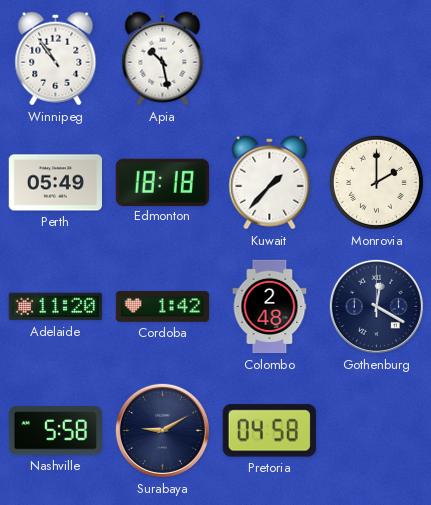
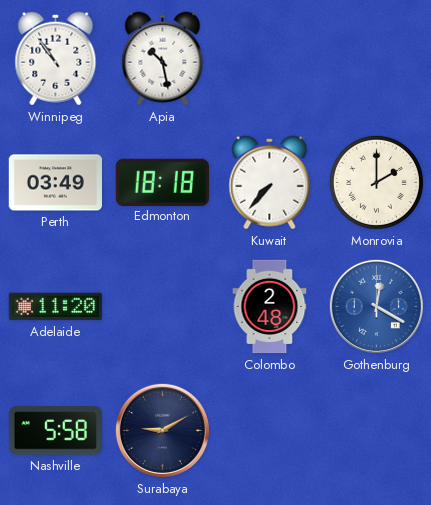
Perth: 05:49 -> 03:49
Kuwait: 1:37 -> 7:37
Cordoba: 1:42 -> none
Gothenburg dial: navy -> blue
Pretoria: 04:58 -> none
